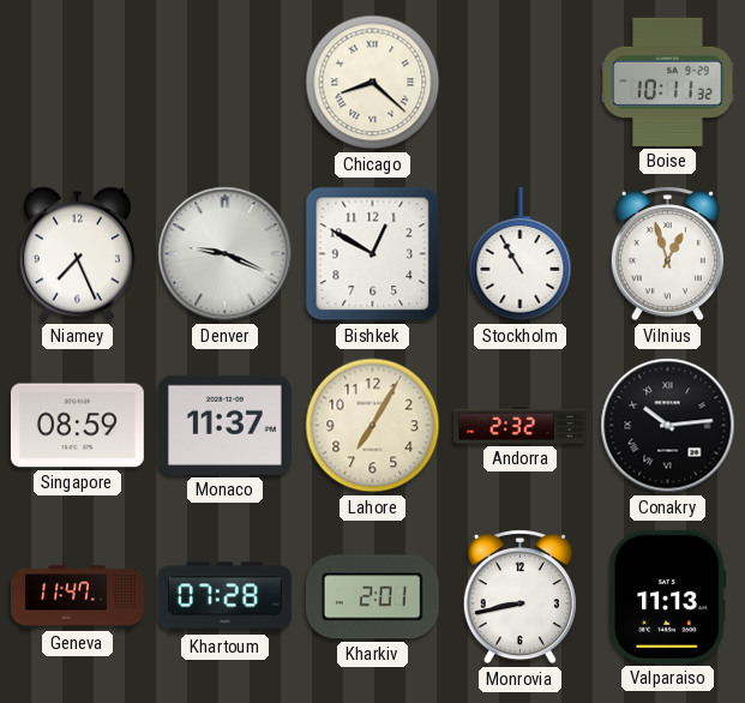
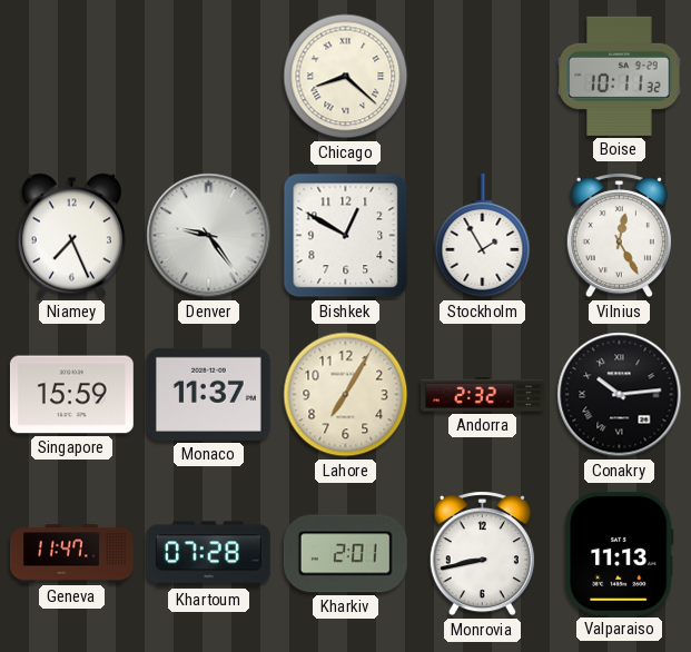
Denver: 9:19 -> 9:24
Stockholm: 10:55 -> 1:55
Vilnius: 12:57 -> 12:25
Singapore: 08:59 -> 15:59
